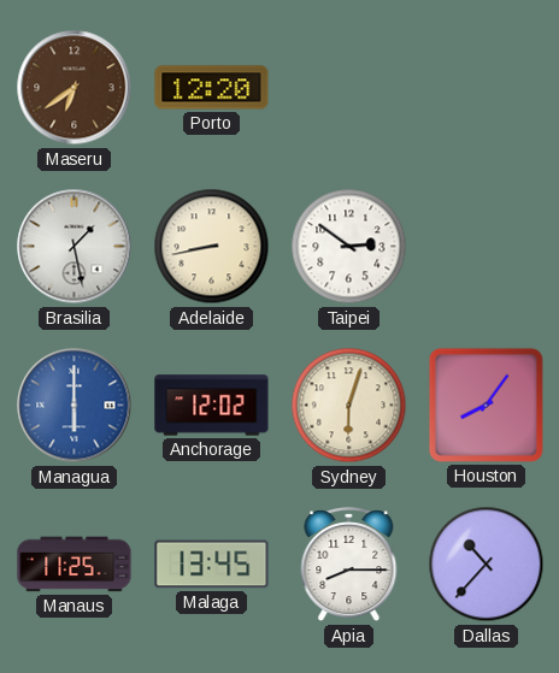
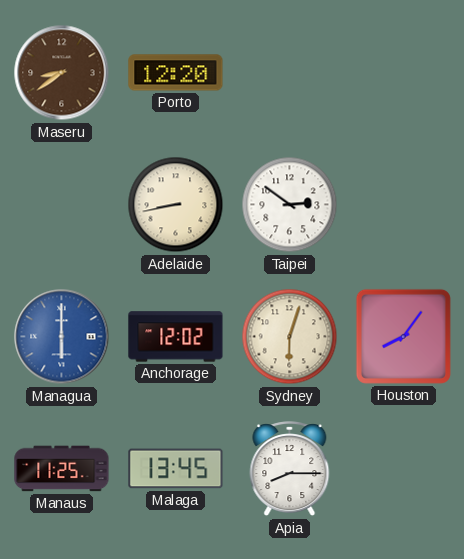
Maseru: 6:39 -> 8:39
Brasilia: 1:28 -> none
Dallas: 10:37 -> none
